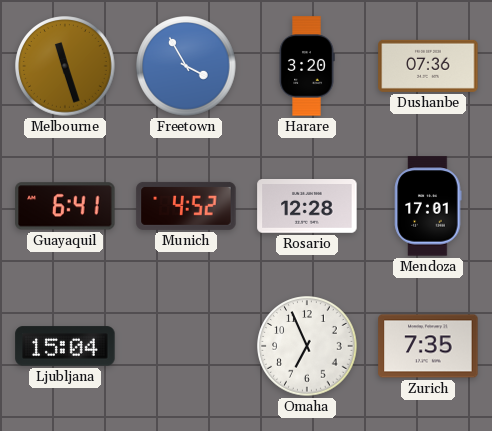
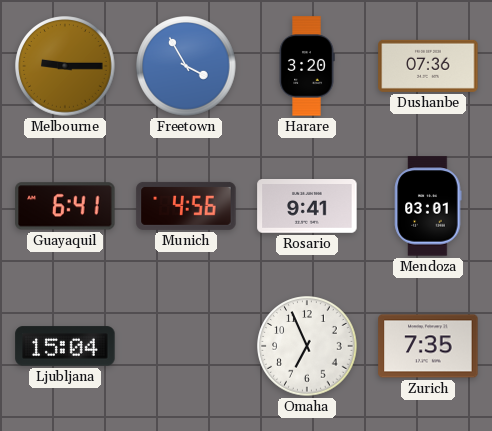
Melbourne: 11:27 -> 9:15
Munich: 4:52 -> 4:56
Rosario: 12:28 -> 9:41
Mendoza: 17:01 -> 03:01
